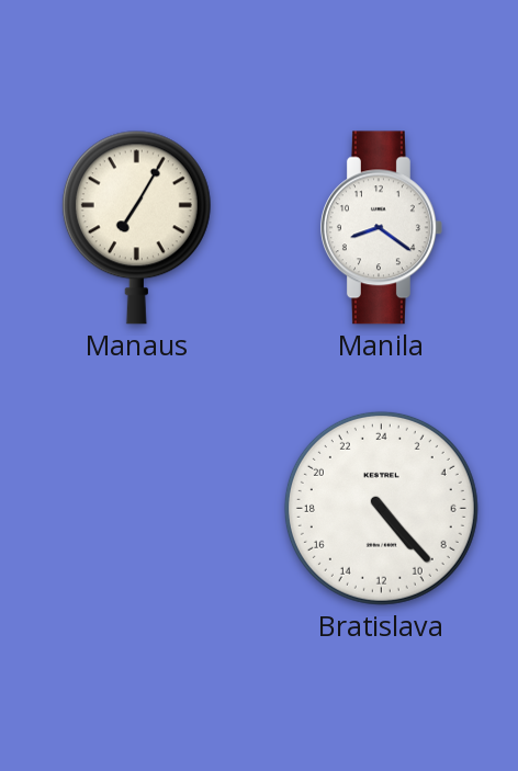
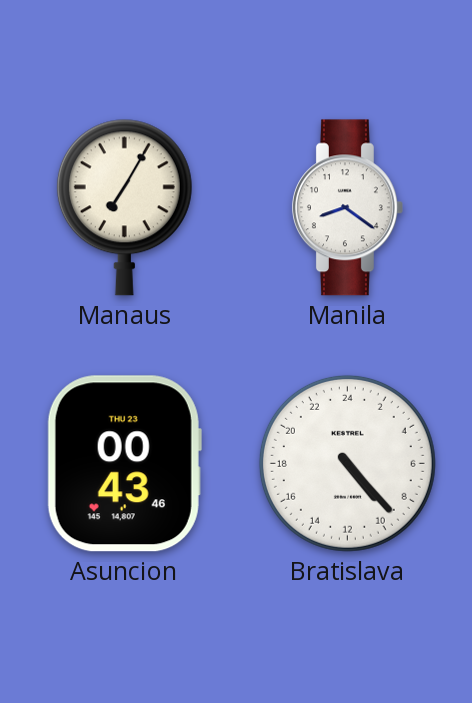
Asuncion: none -> 00:43
